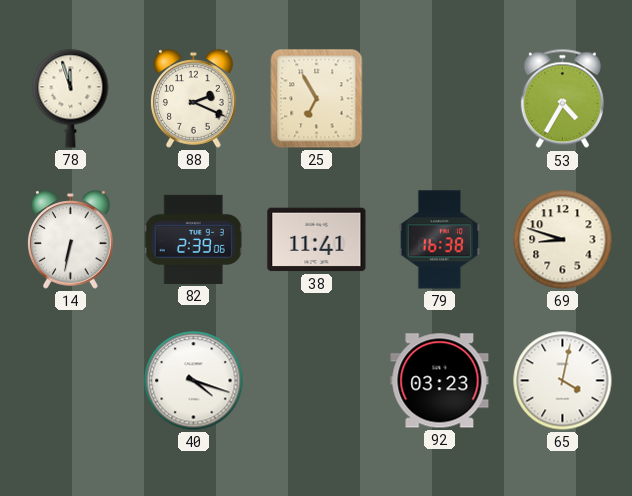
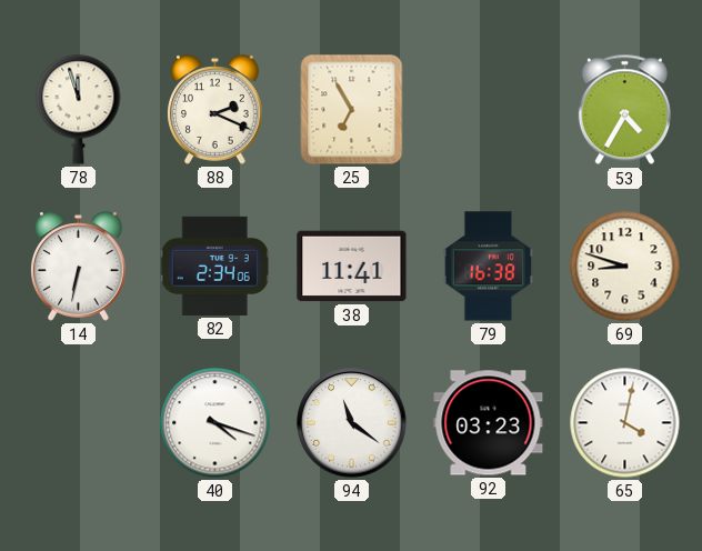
82: 2:39 -> 2:34
94: none -> 11:21
